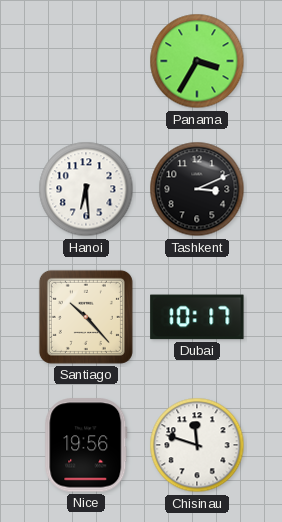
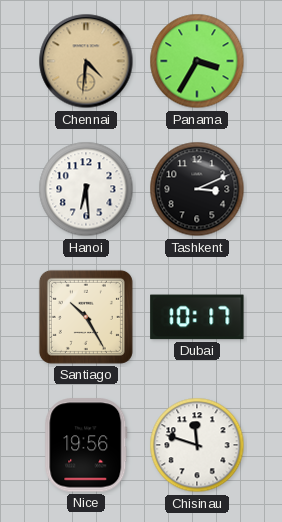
Chennai: none -> 4:31
Santiago: 10:23 -> 10:25
